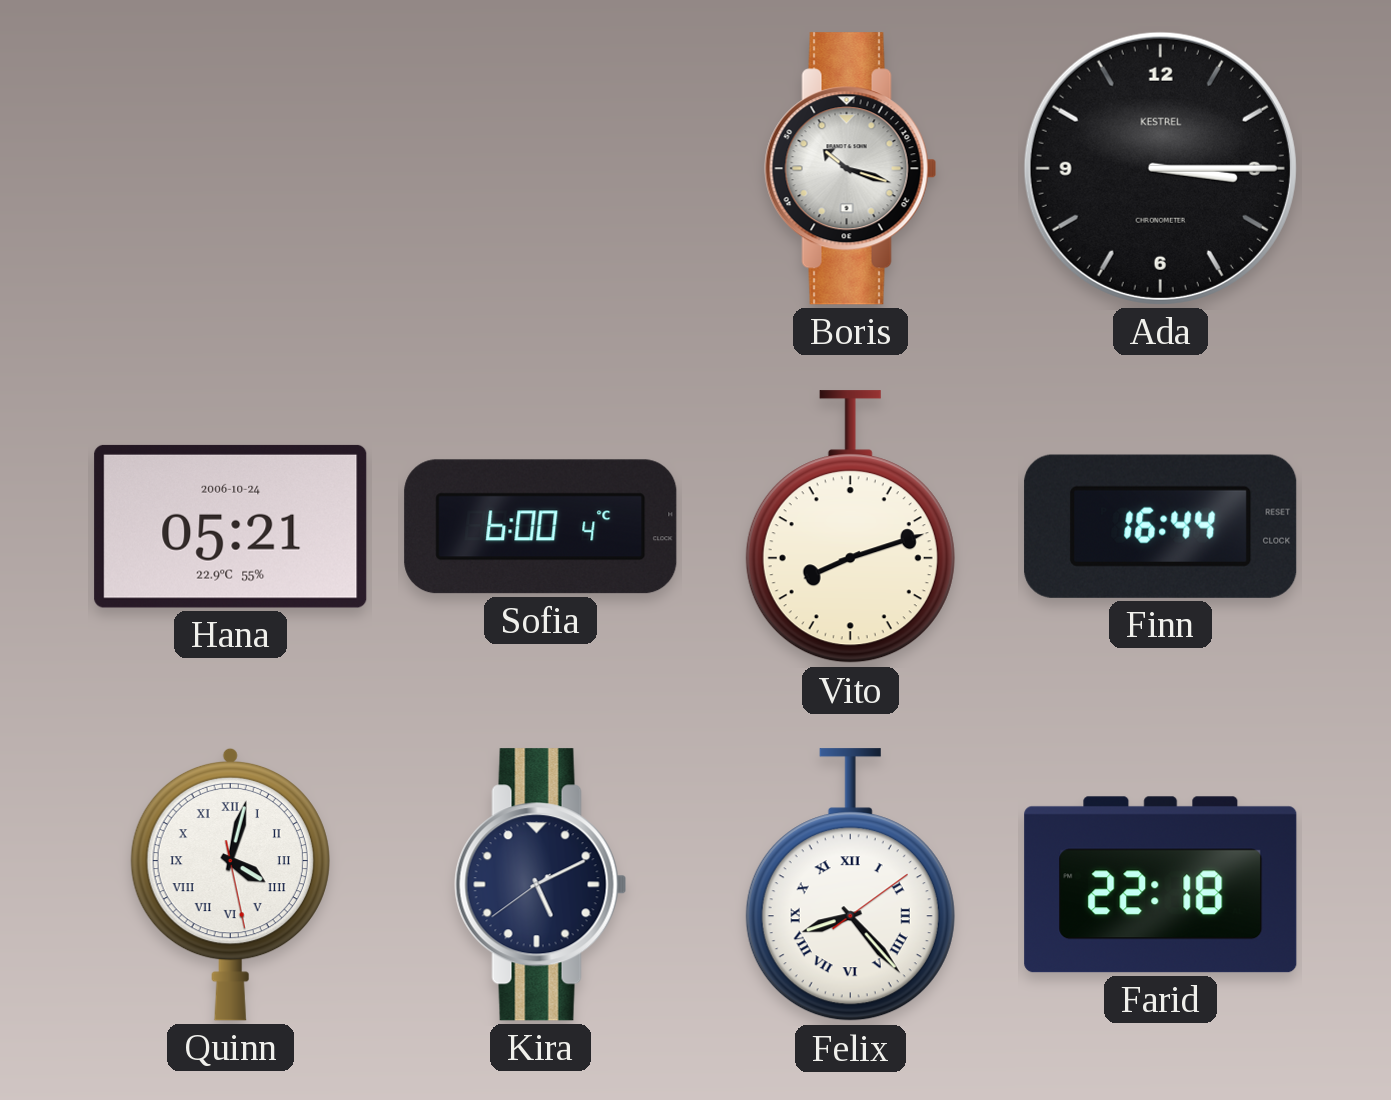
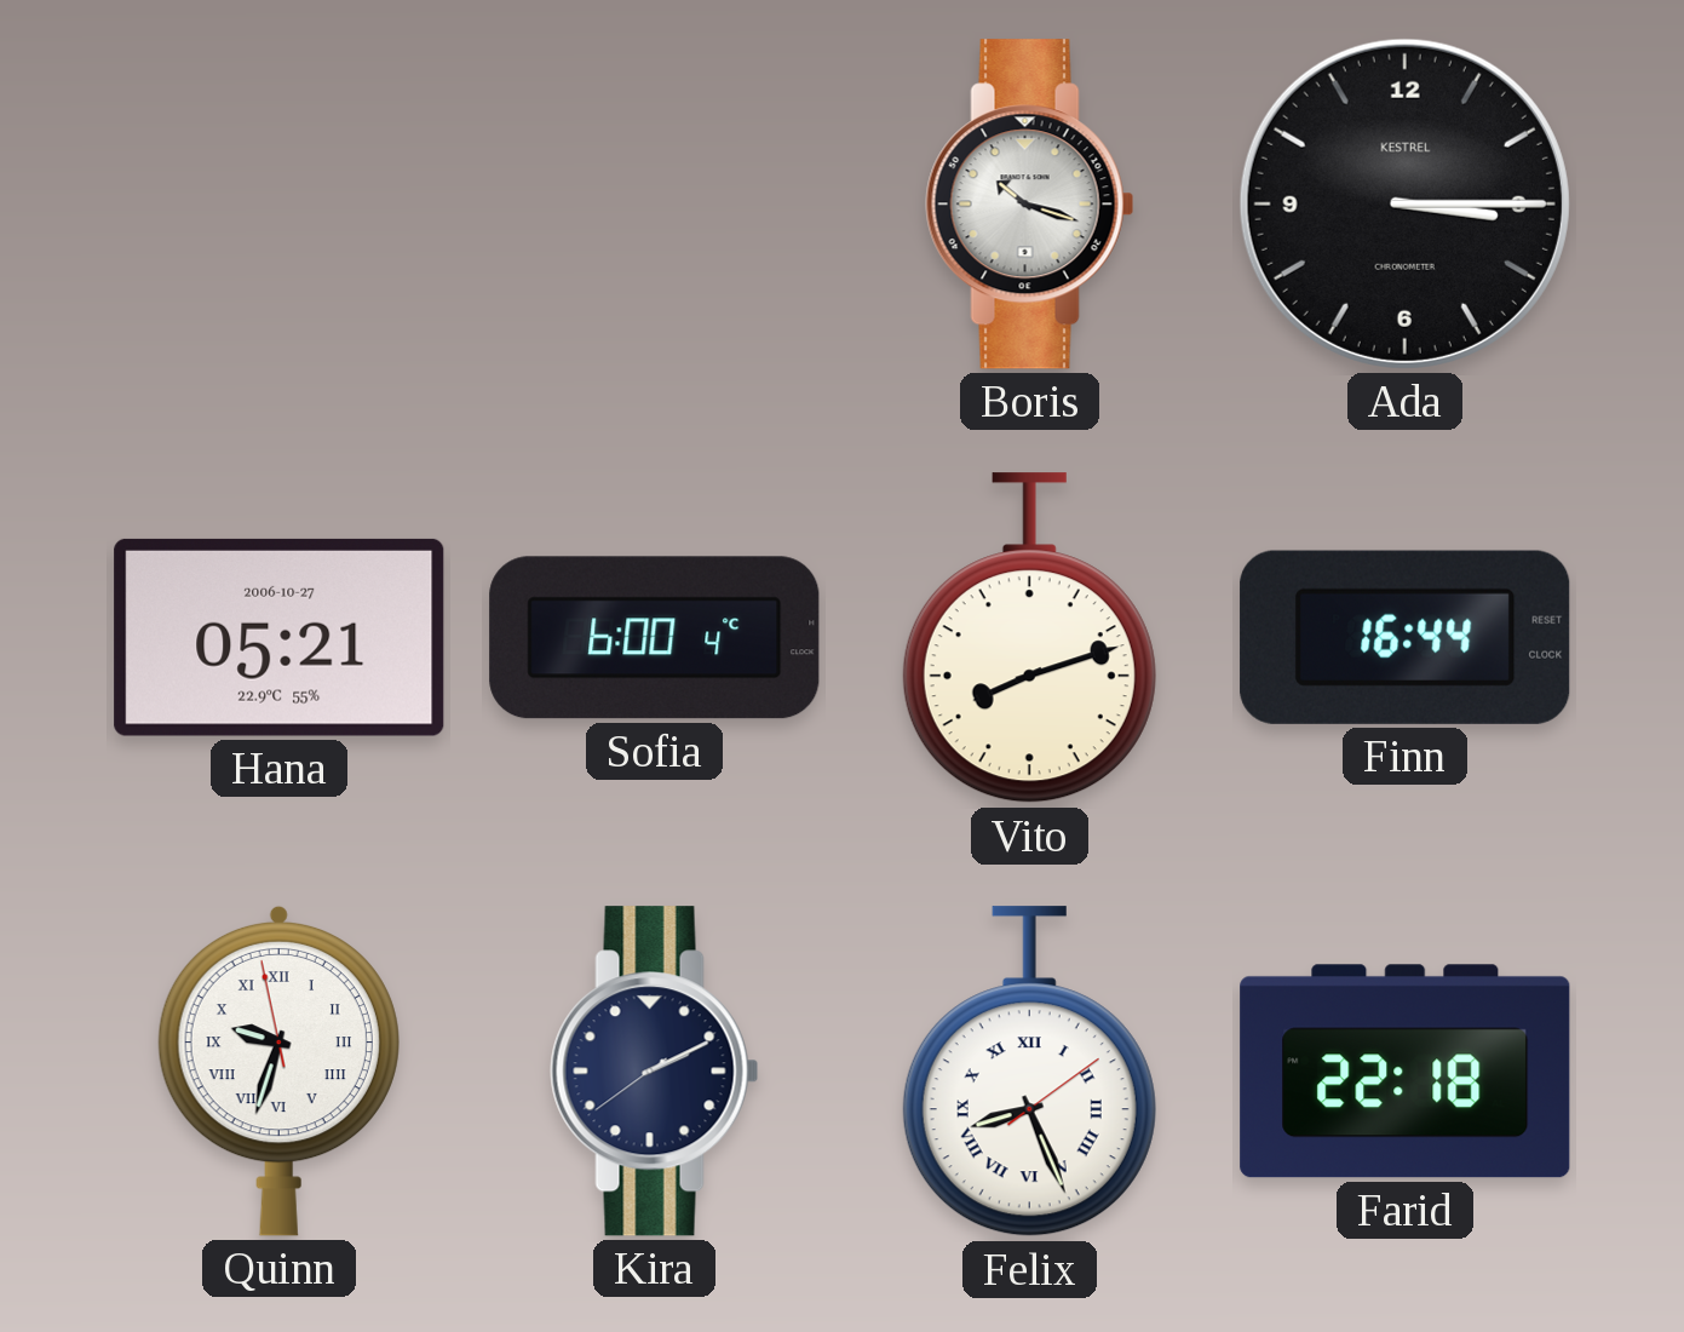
Hana date: 2006-10-24 -> 2006-10-27
Quinn: 4:02 -> 9:32
Kira: 5:10 -> 2:10
Felix: 8:23 -> 8:26
